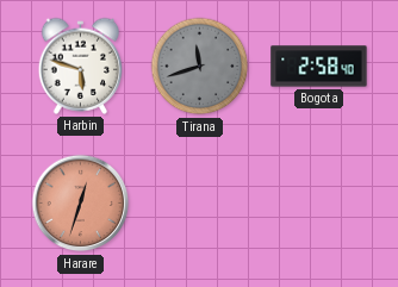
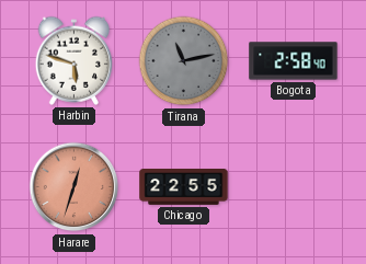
Tirana: 11:42 -> 11:13
Chicago: none -> 22:55
